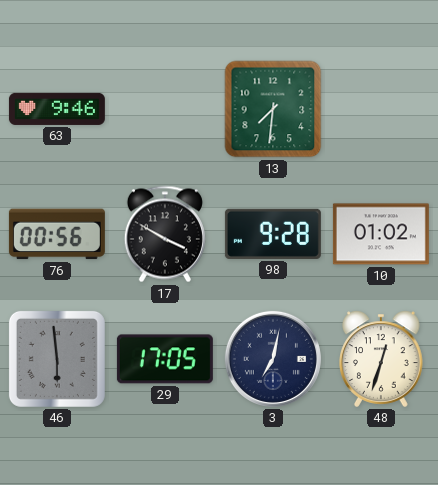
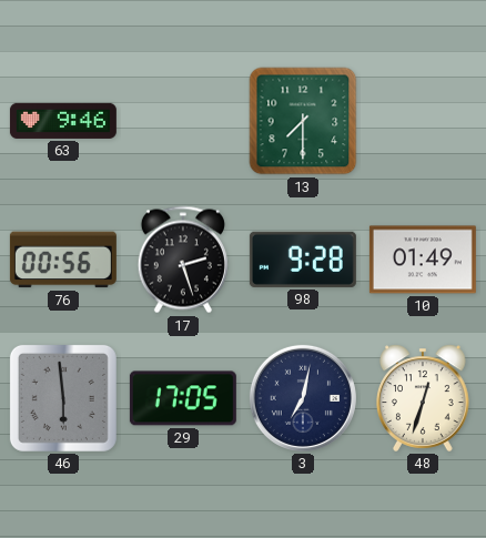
13: 7:31 -> 7:30
17: 3:50 -> 2:27
10: 01:02 -> 01:49
